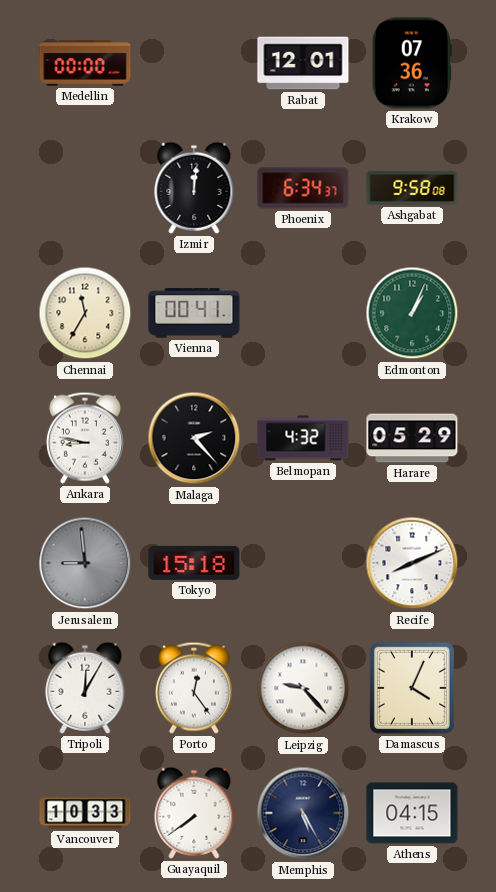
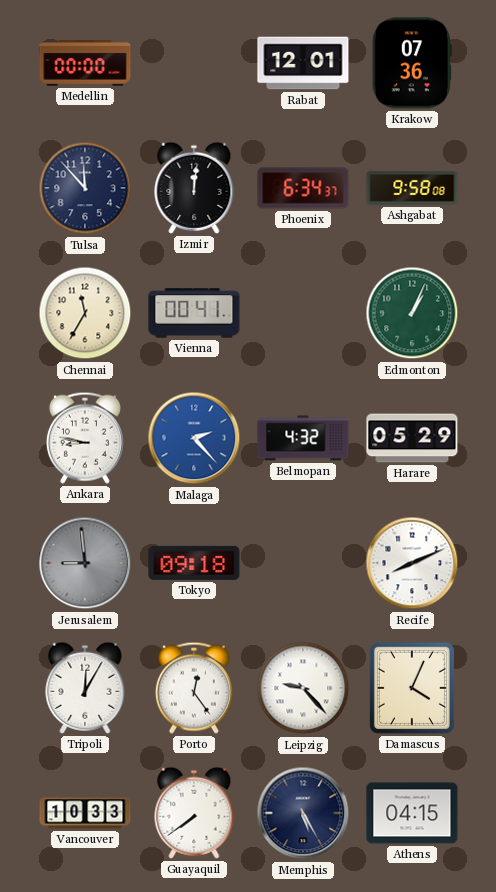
Tulsa: none -> 11:53
Malaga dial: black -> blue
Tokyo: 15:18 -> 09:18
